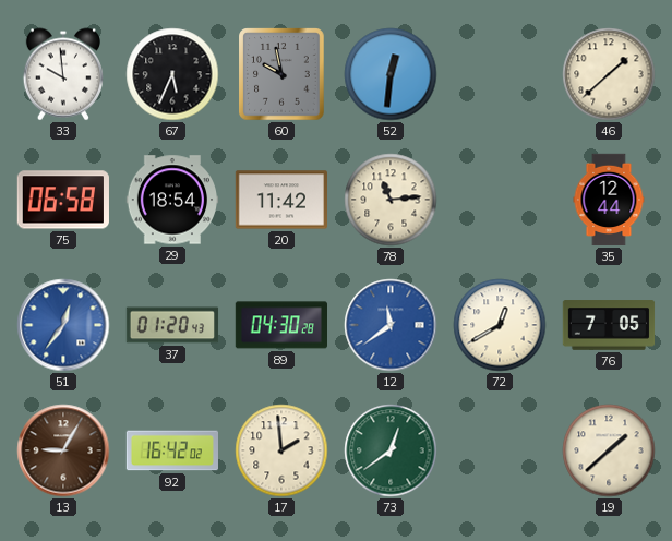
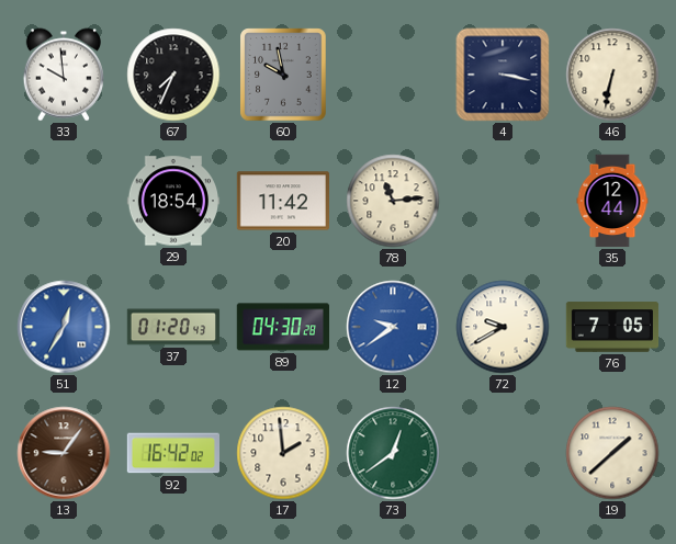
67: 5:34 -> 7:34
52: 12:31 -> none
4: none -> 3:17
46: 1:38 -> 6:32
75: 06:58 -> none
51: 12:36 -> 12:35
12: 11:39 -> 9:39
72: 12:40 -> 9:40
13: 9:05 -> 9:06
